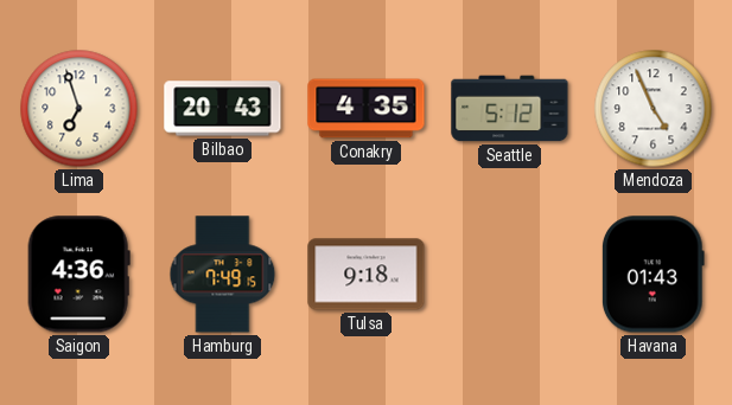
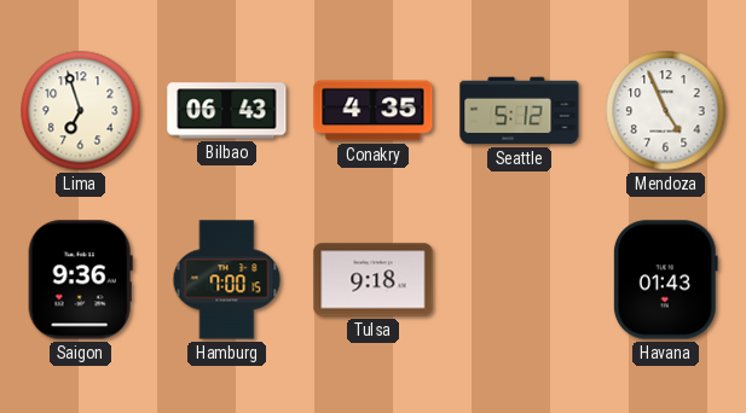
Bilbao: 20:43 -> 06:43
Saigon: 4:36 -> 9:36
Hamburg: 7:49 -> 7:00
